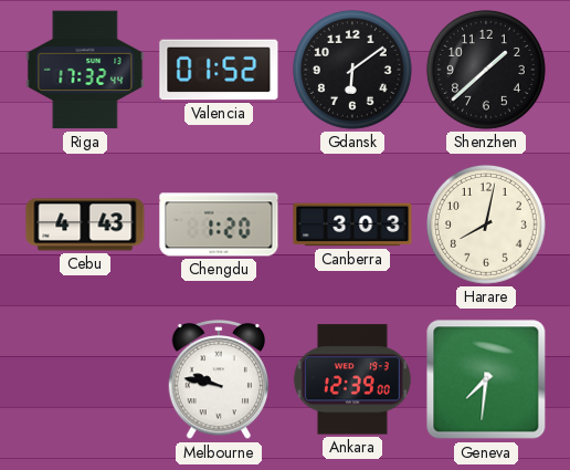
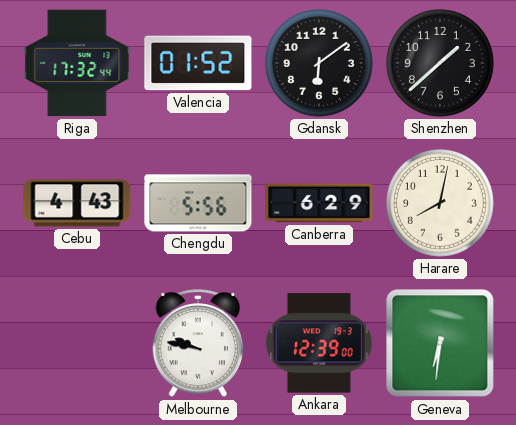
Chengdu: 1:20 -> 5:56
Canberra: 3:03 -> 6:29
Geneva: 7:31 -> 6:31
